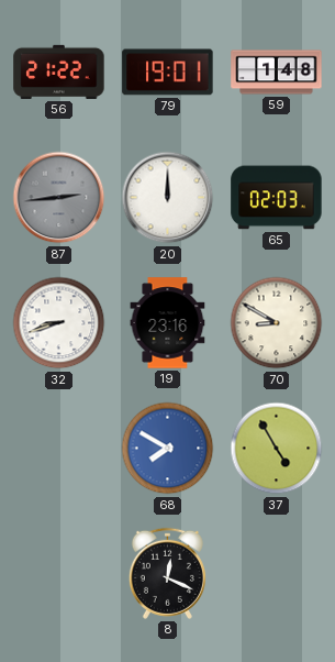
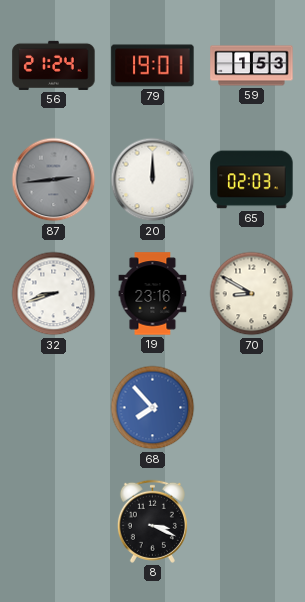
56: 21:22 -> 21:24
59: 1:48 -> 1:53
68: 7:50 -> 7:53
37: 4:55 -> none
8: 12:19 -> 3:19
